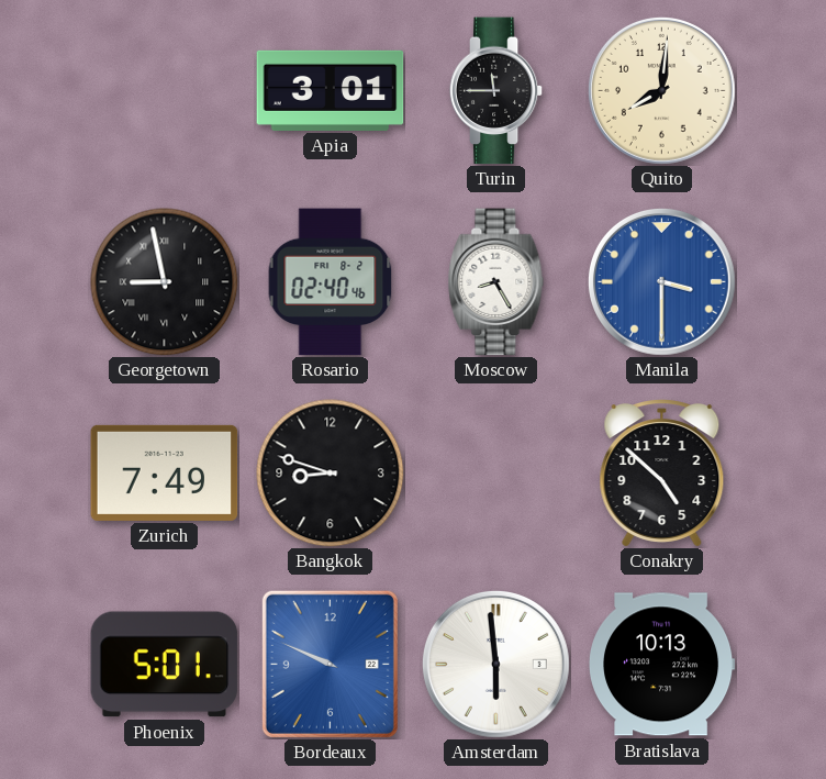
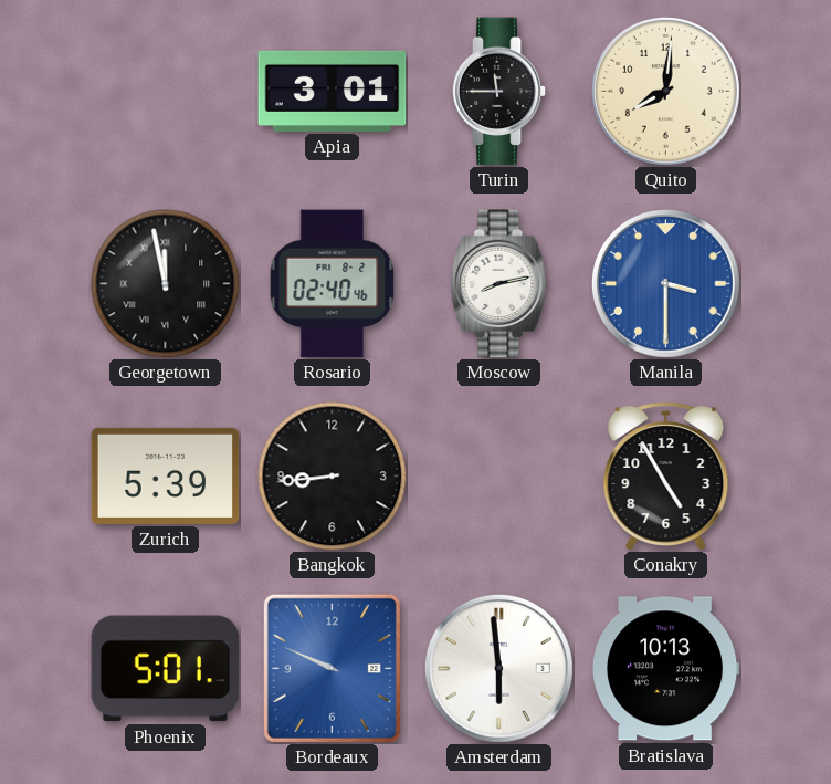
Georgetown: 8:58 -> 11:58
Moscow: 8:25 -> 8:13
Zurich: 7:49 -> 5:39
Bangkok: 8:48 -> 8:44
Conakry: 4:52 -> 4:55
